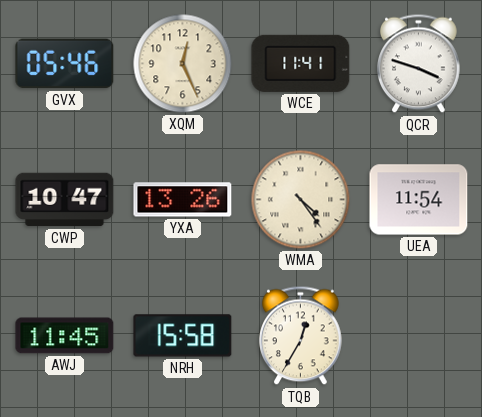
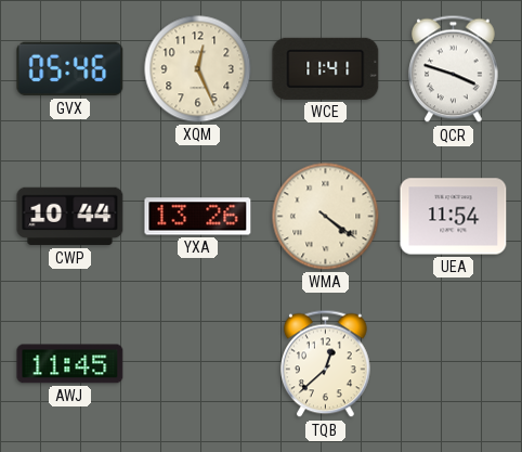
CWP: 10:47 -> 10:44
WMA: 4:24 -> 4:21
NRH: 15:58 -> none
TQB: 12:35 -> 12:38
